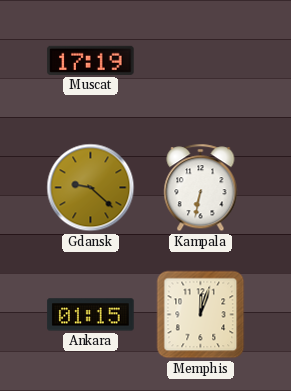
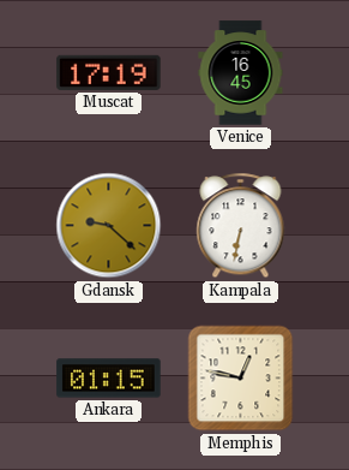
Venice: none -> 16:45
Memphis: 12:03 -> 12:47
